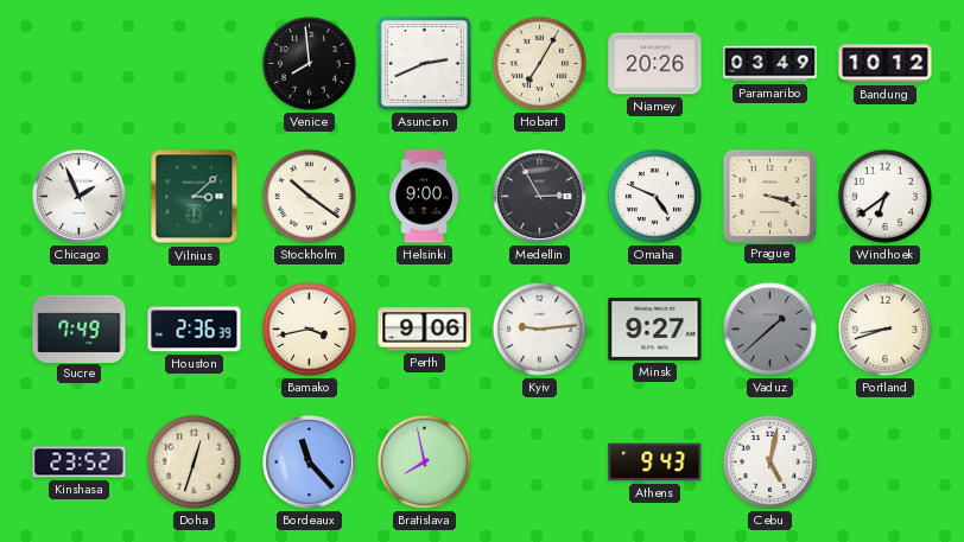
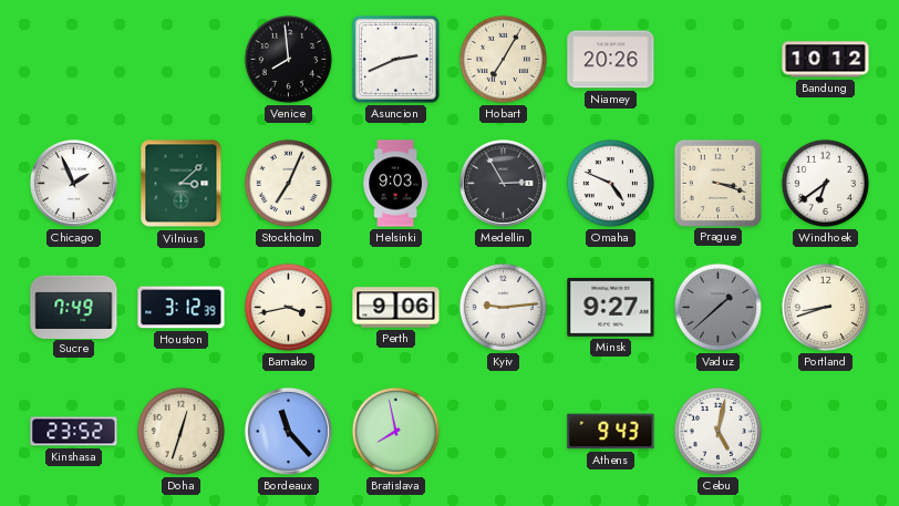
Paramaribo: 03:49 -> none
Stockholm: 10:21 -> 7:04
Helsinki: 9:00 -> 9:03
Houston: 2:36 -> 3:12
